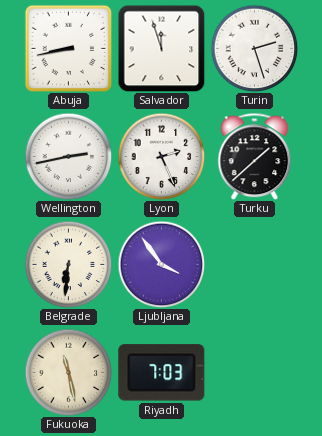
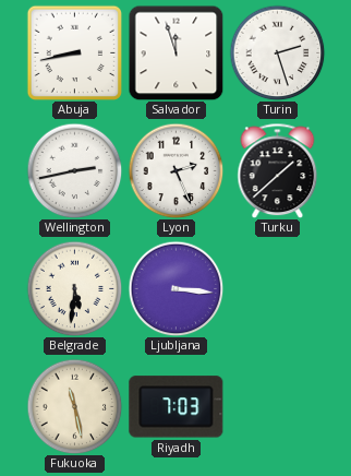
Belgrade: 6:31 -> 5:31
Ljubljana: 3:54 -> 3:16
